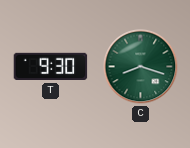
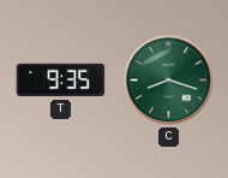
T: 9:30 -> 9:35
